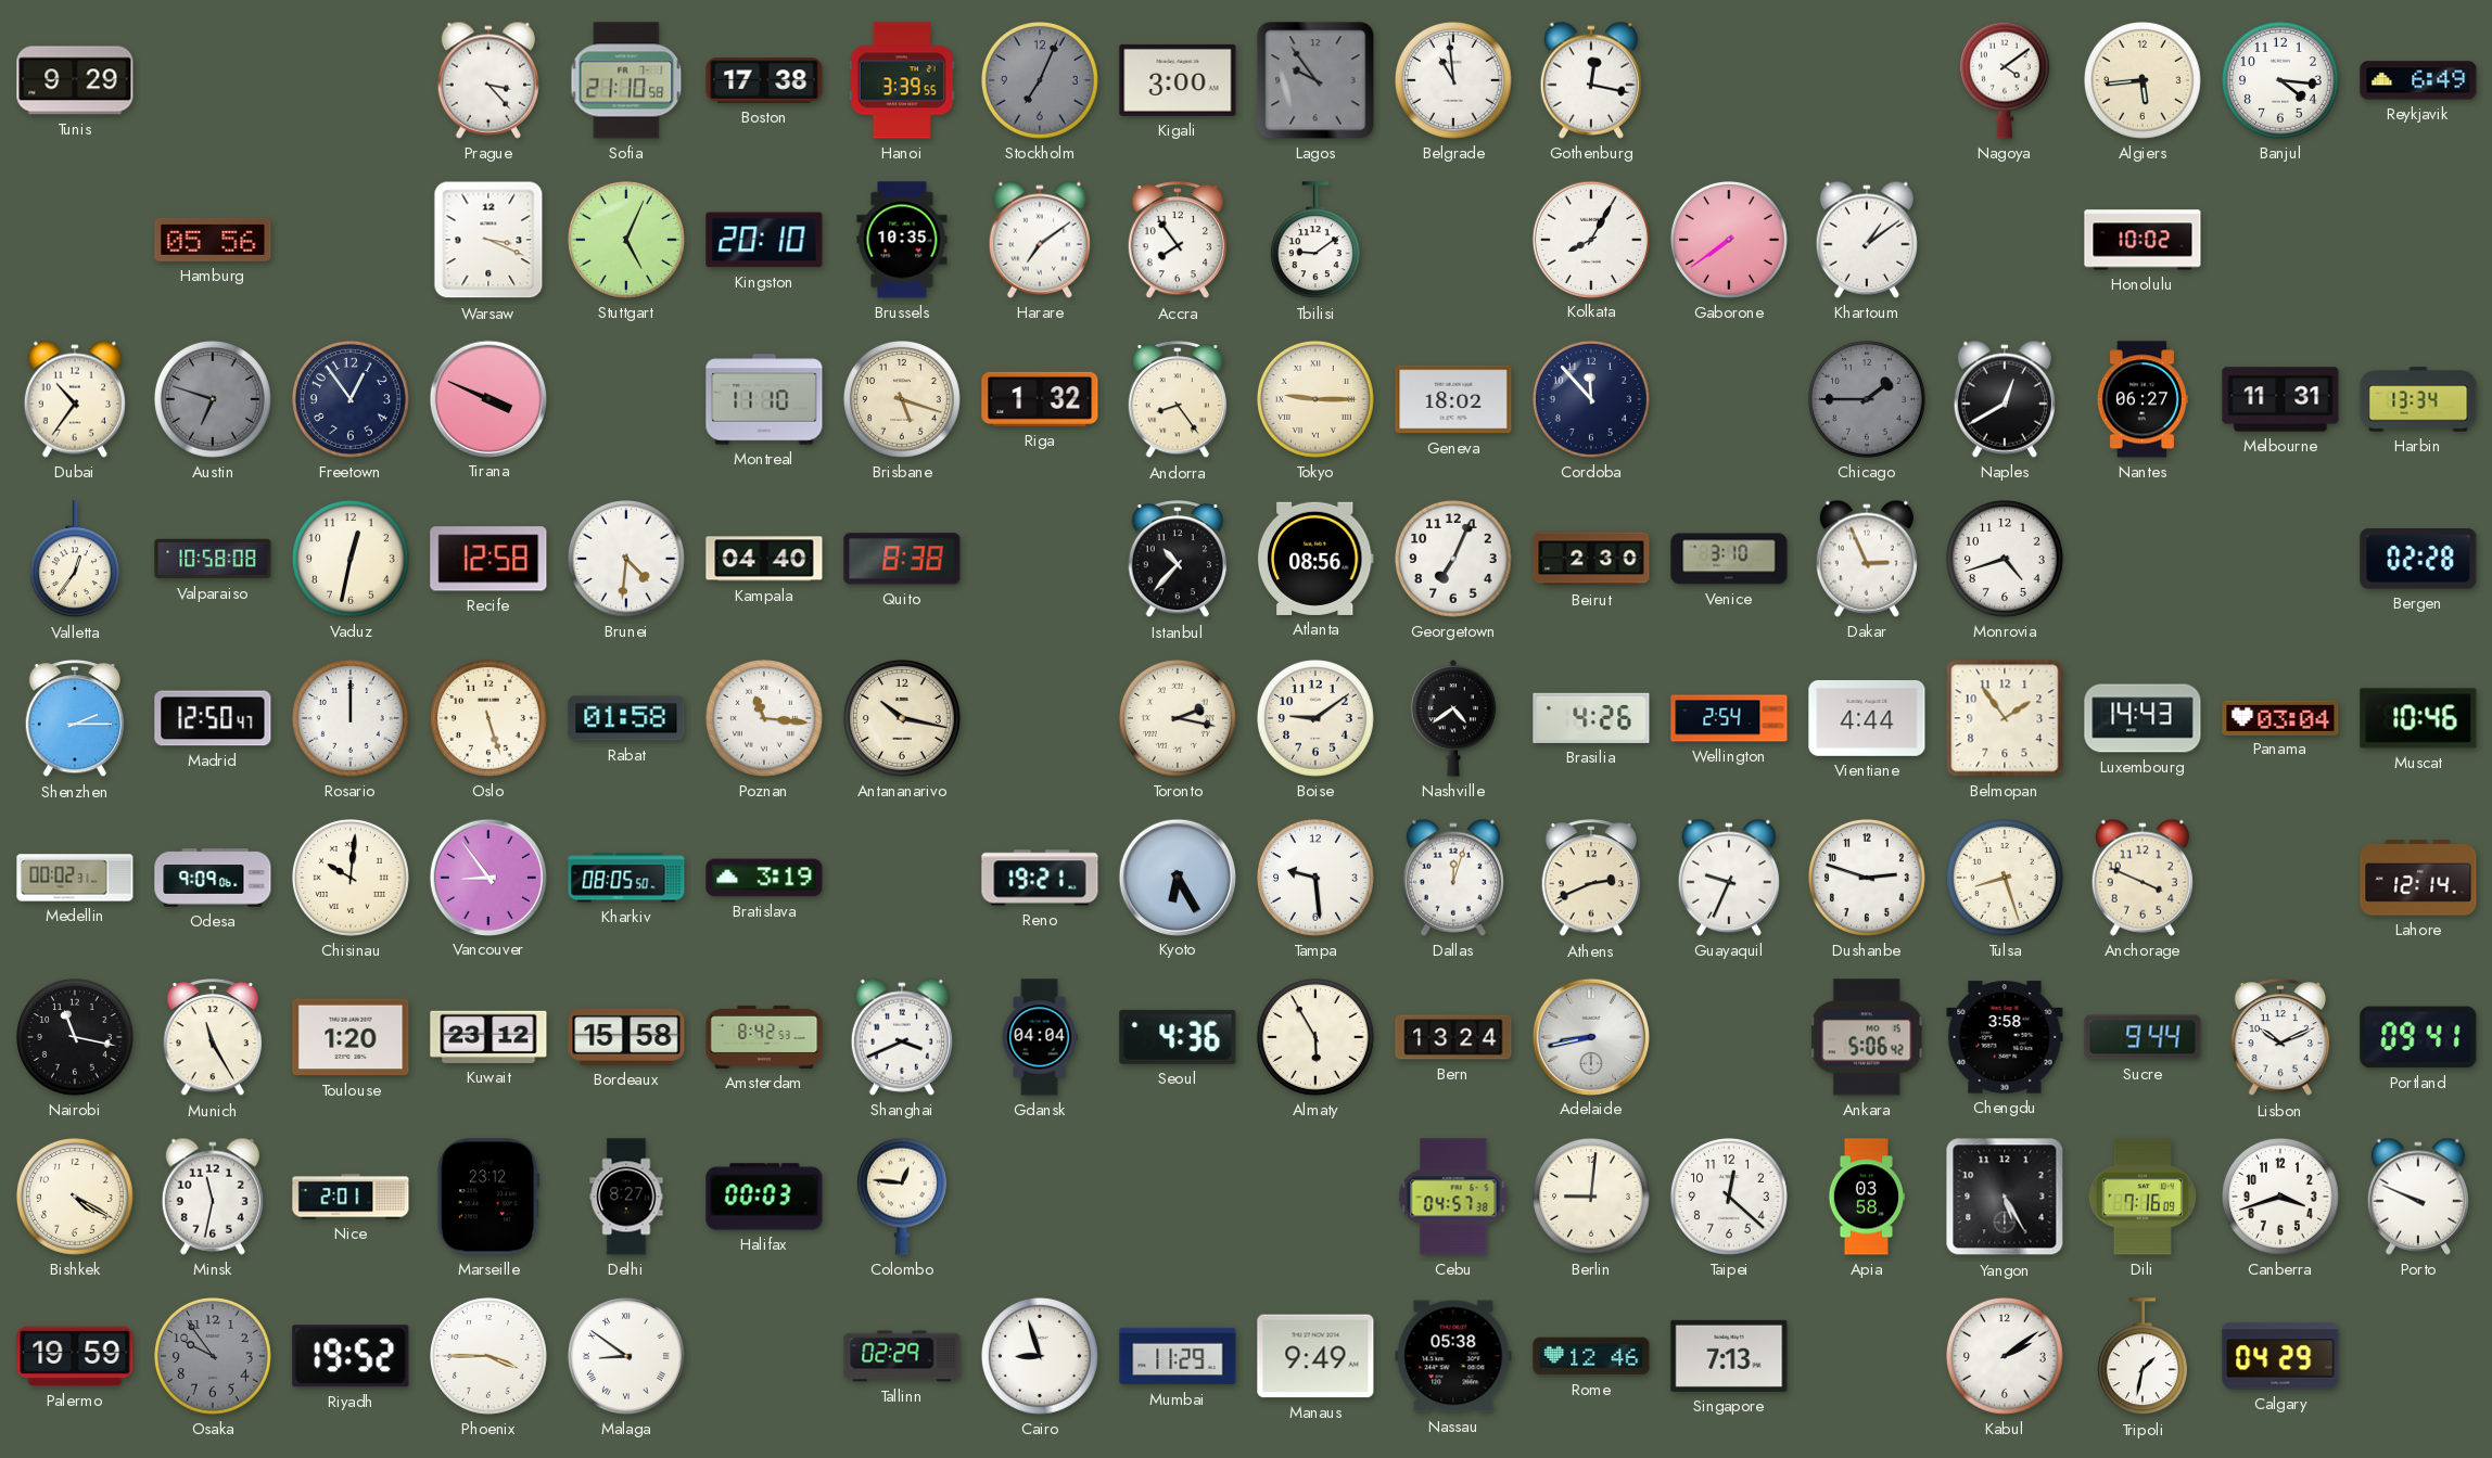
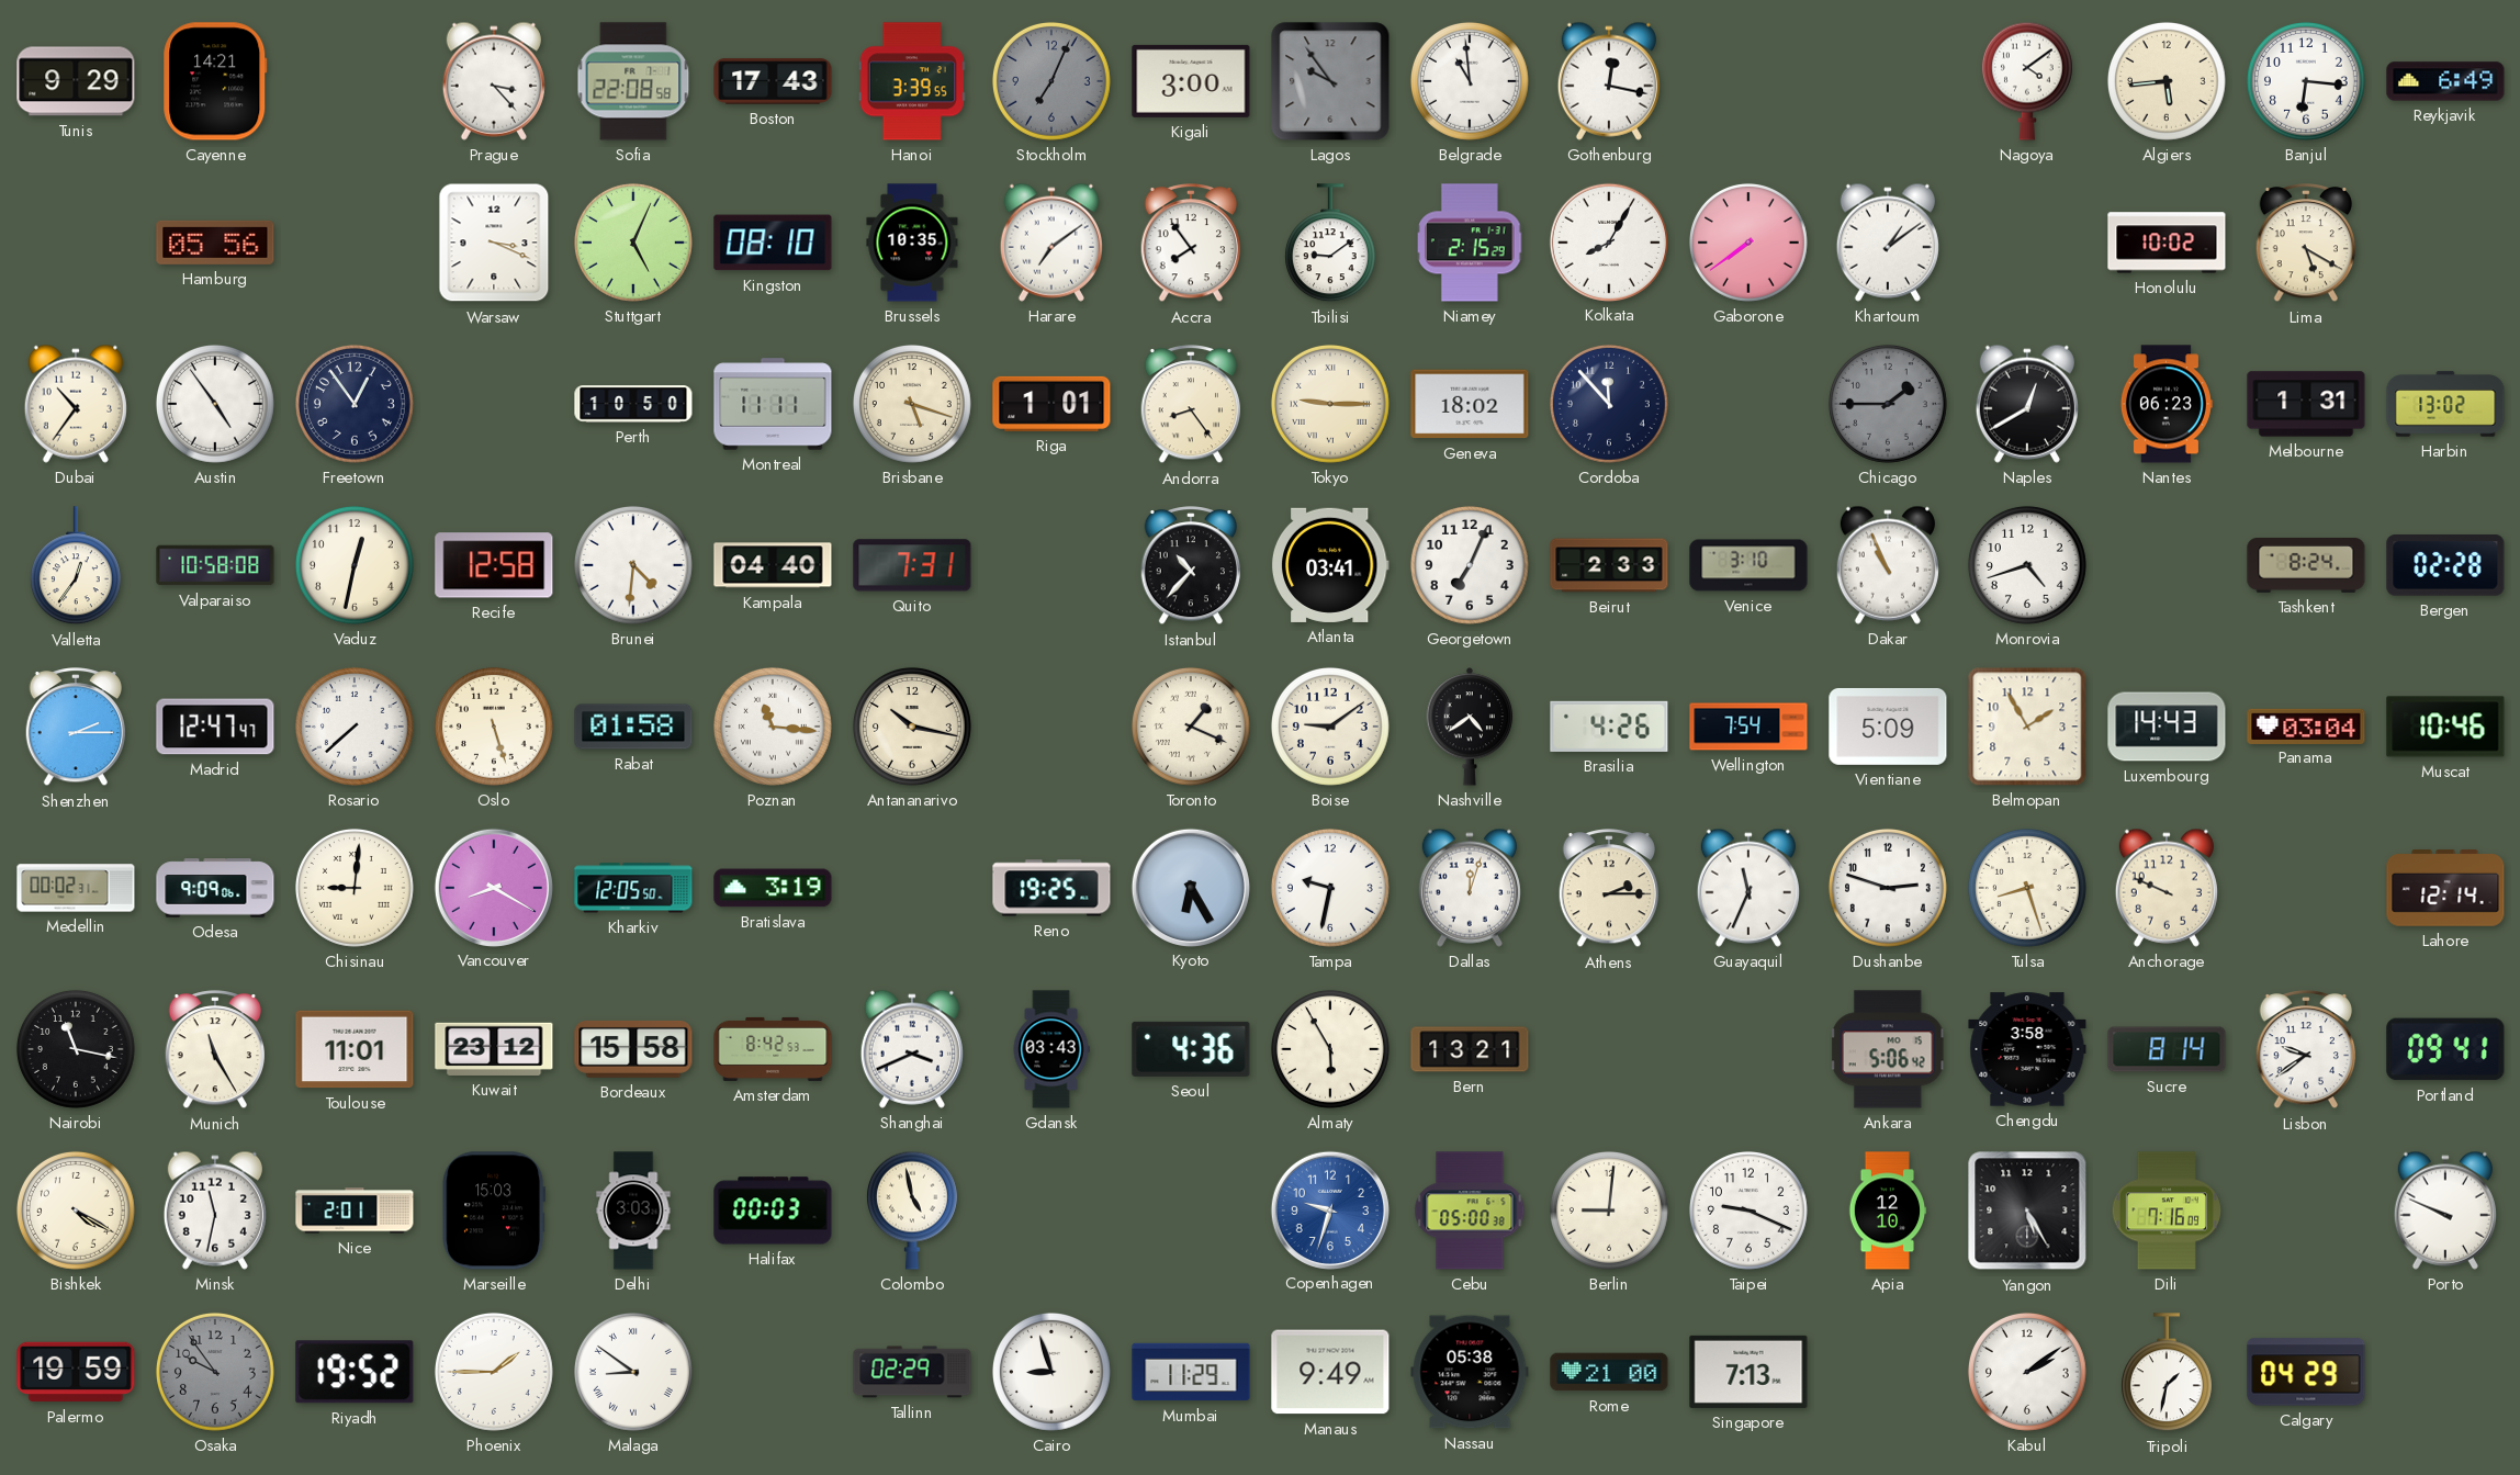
Cayenne: none -> 14:21
Sofia: 21:10 -> 22:08
Boston: 17:38 -> 17:43
Banjul: 4:16 -> 6:16
Kingston: 20:10 -> 08:10
Niamey: none -> 2:15
Lima: none -> 5:20
Austin: 6:48 -> 4:54
Austin dial: grey -> white
Tirana: 3:49 -> none
Perth: none -> 10:50
Montreal: 11:10 -> 11:11
Riga: 1:32 -> 1:01
Nantes: 06:27 -> 06:23
Melbourne: 11:31 -> 1:31
Harbin: 13:34 -> 13:02
Quito: 8:38 -> 7:31
Atlanta: 08:56 -> 03:41
Beirut: 2:30 -> 2:33
Dakar: 2:56 -> 10:56
Tashkent: none -> 8:24
Madrid: 12:50 -> 12:47
Rosario: 12:00 -> 7:38
Toronto: 2:17 -> 1:19
Wellington: 2:54 -> 7:54
Vientiane: 4:44 -> 5:09
Belmopan: 1:54 -> 1:55
Chisinau: 10:01 -> 9:01
Vancouver: 8:54 -> 8:20
Kharkiv: 08:05 -> 12:05
Reno: 19:21 -> 19:25
Tampa: 9:29 -> 9:32
Athens: 2:41 -> 2:15
Guayaquil: 9:34 -> 11:34
Anchorage: 3:49 -> 9:49
Toulouse: 1:20 -> 11:01
Gdansk: 04:04 -> 03:43
Bern: 13:24 -> 13:21
Adelaide: 8:43 -> none
Sucre: 9:44 -> 8:14
Lisbon: 10:11 -> 9:39
Marseille: 23:12 -> 15:03
Delhi: 8:27 -> 3:03
Colombo: 12:46 -> 4:58
Copenhagen: none -> 9:33
Cebu: 04:57 -> 05:00
Taipei: 12:22 -> 9:19
Apia: 03:58 -> 12:10
Canberra: 3:42 -> none
Phoenix: 3:45 -> 1:45
Rome: 12:46 -> 21:00
